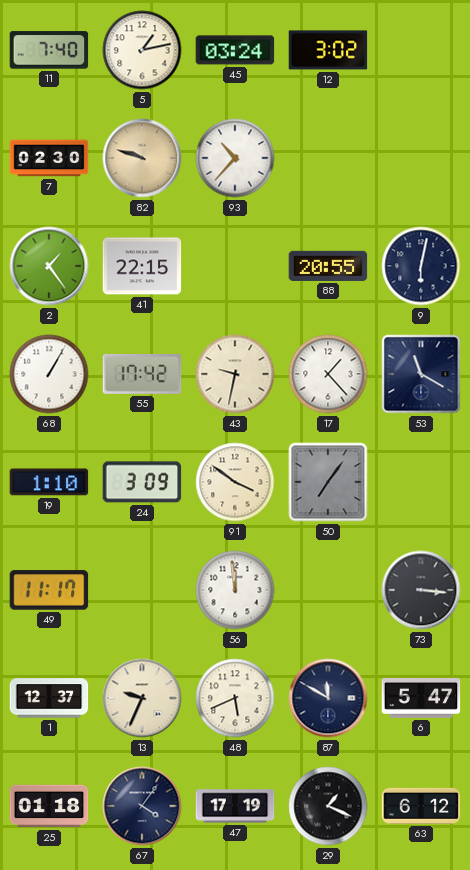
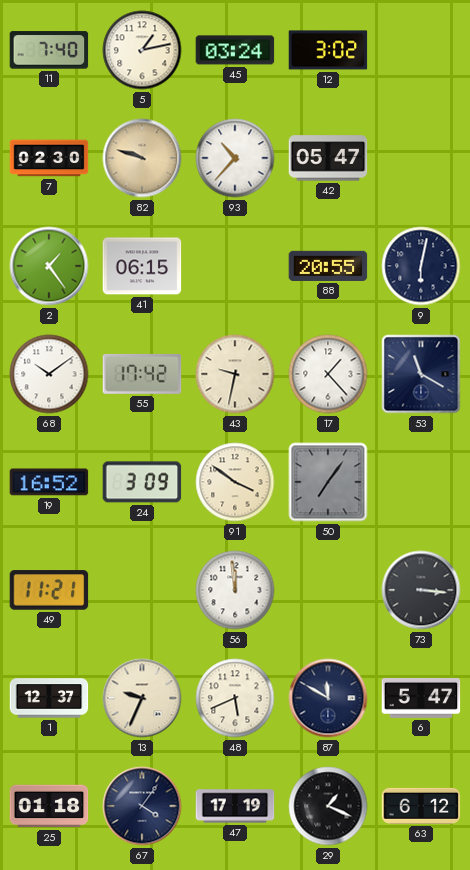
42: none -> 05:47
41: 22:15 -> 06:15
68: 1:05 -> 10:09
19: 1:10 -> 16:52
49: 11:17 -> 11:21
